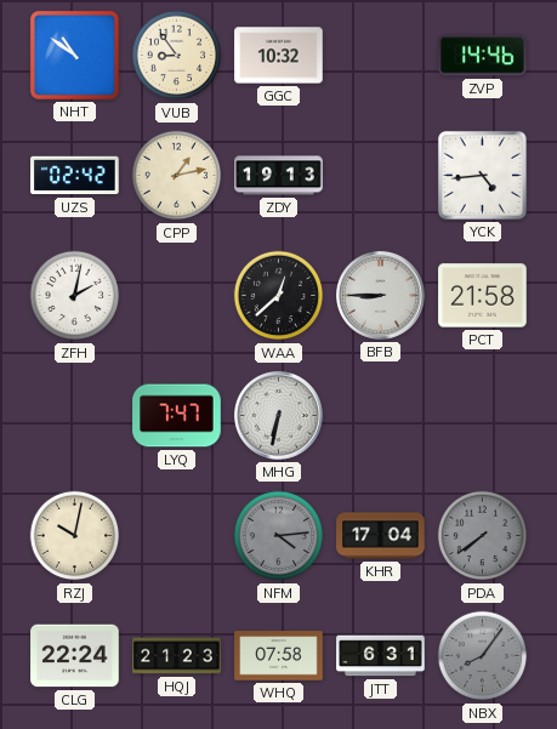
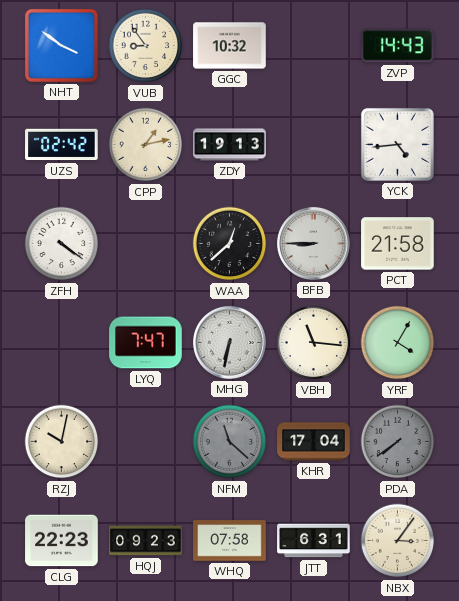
NHT: 10:51 -> 3:51
ZVP: 14:46 -> 14:43
ZFH: 2:02 -> 4:21
VBH: none -> 11:16
YRF: none -> 4:05
NFM: 4:14 -> 11:22
CLG: 22:24 -> 22:23
HQJ: 21:23 -> 09:23
NBX: 8:06 -> 3:06
NBX dial: grey -> cream
